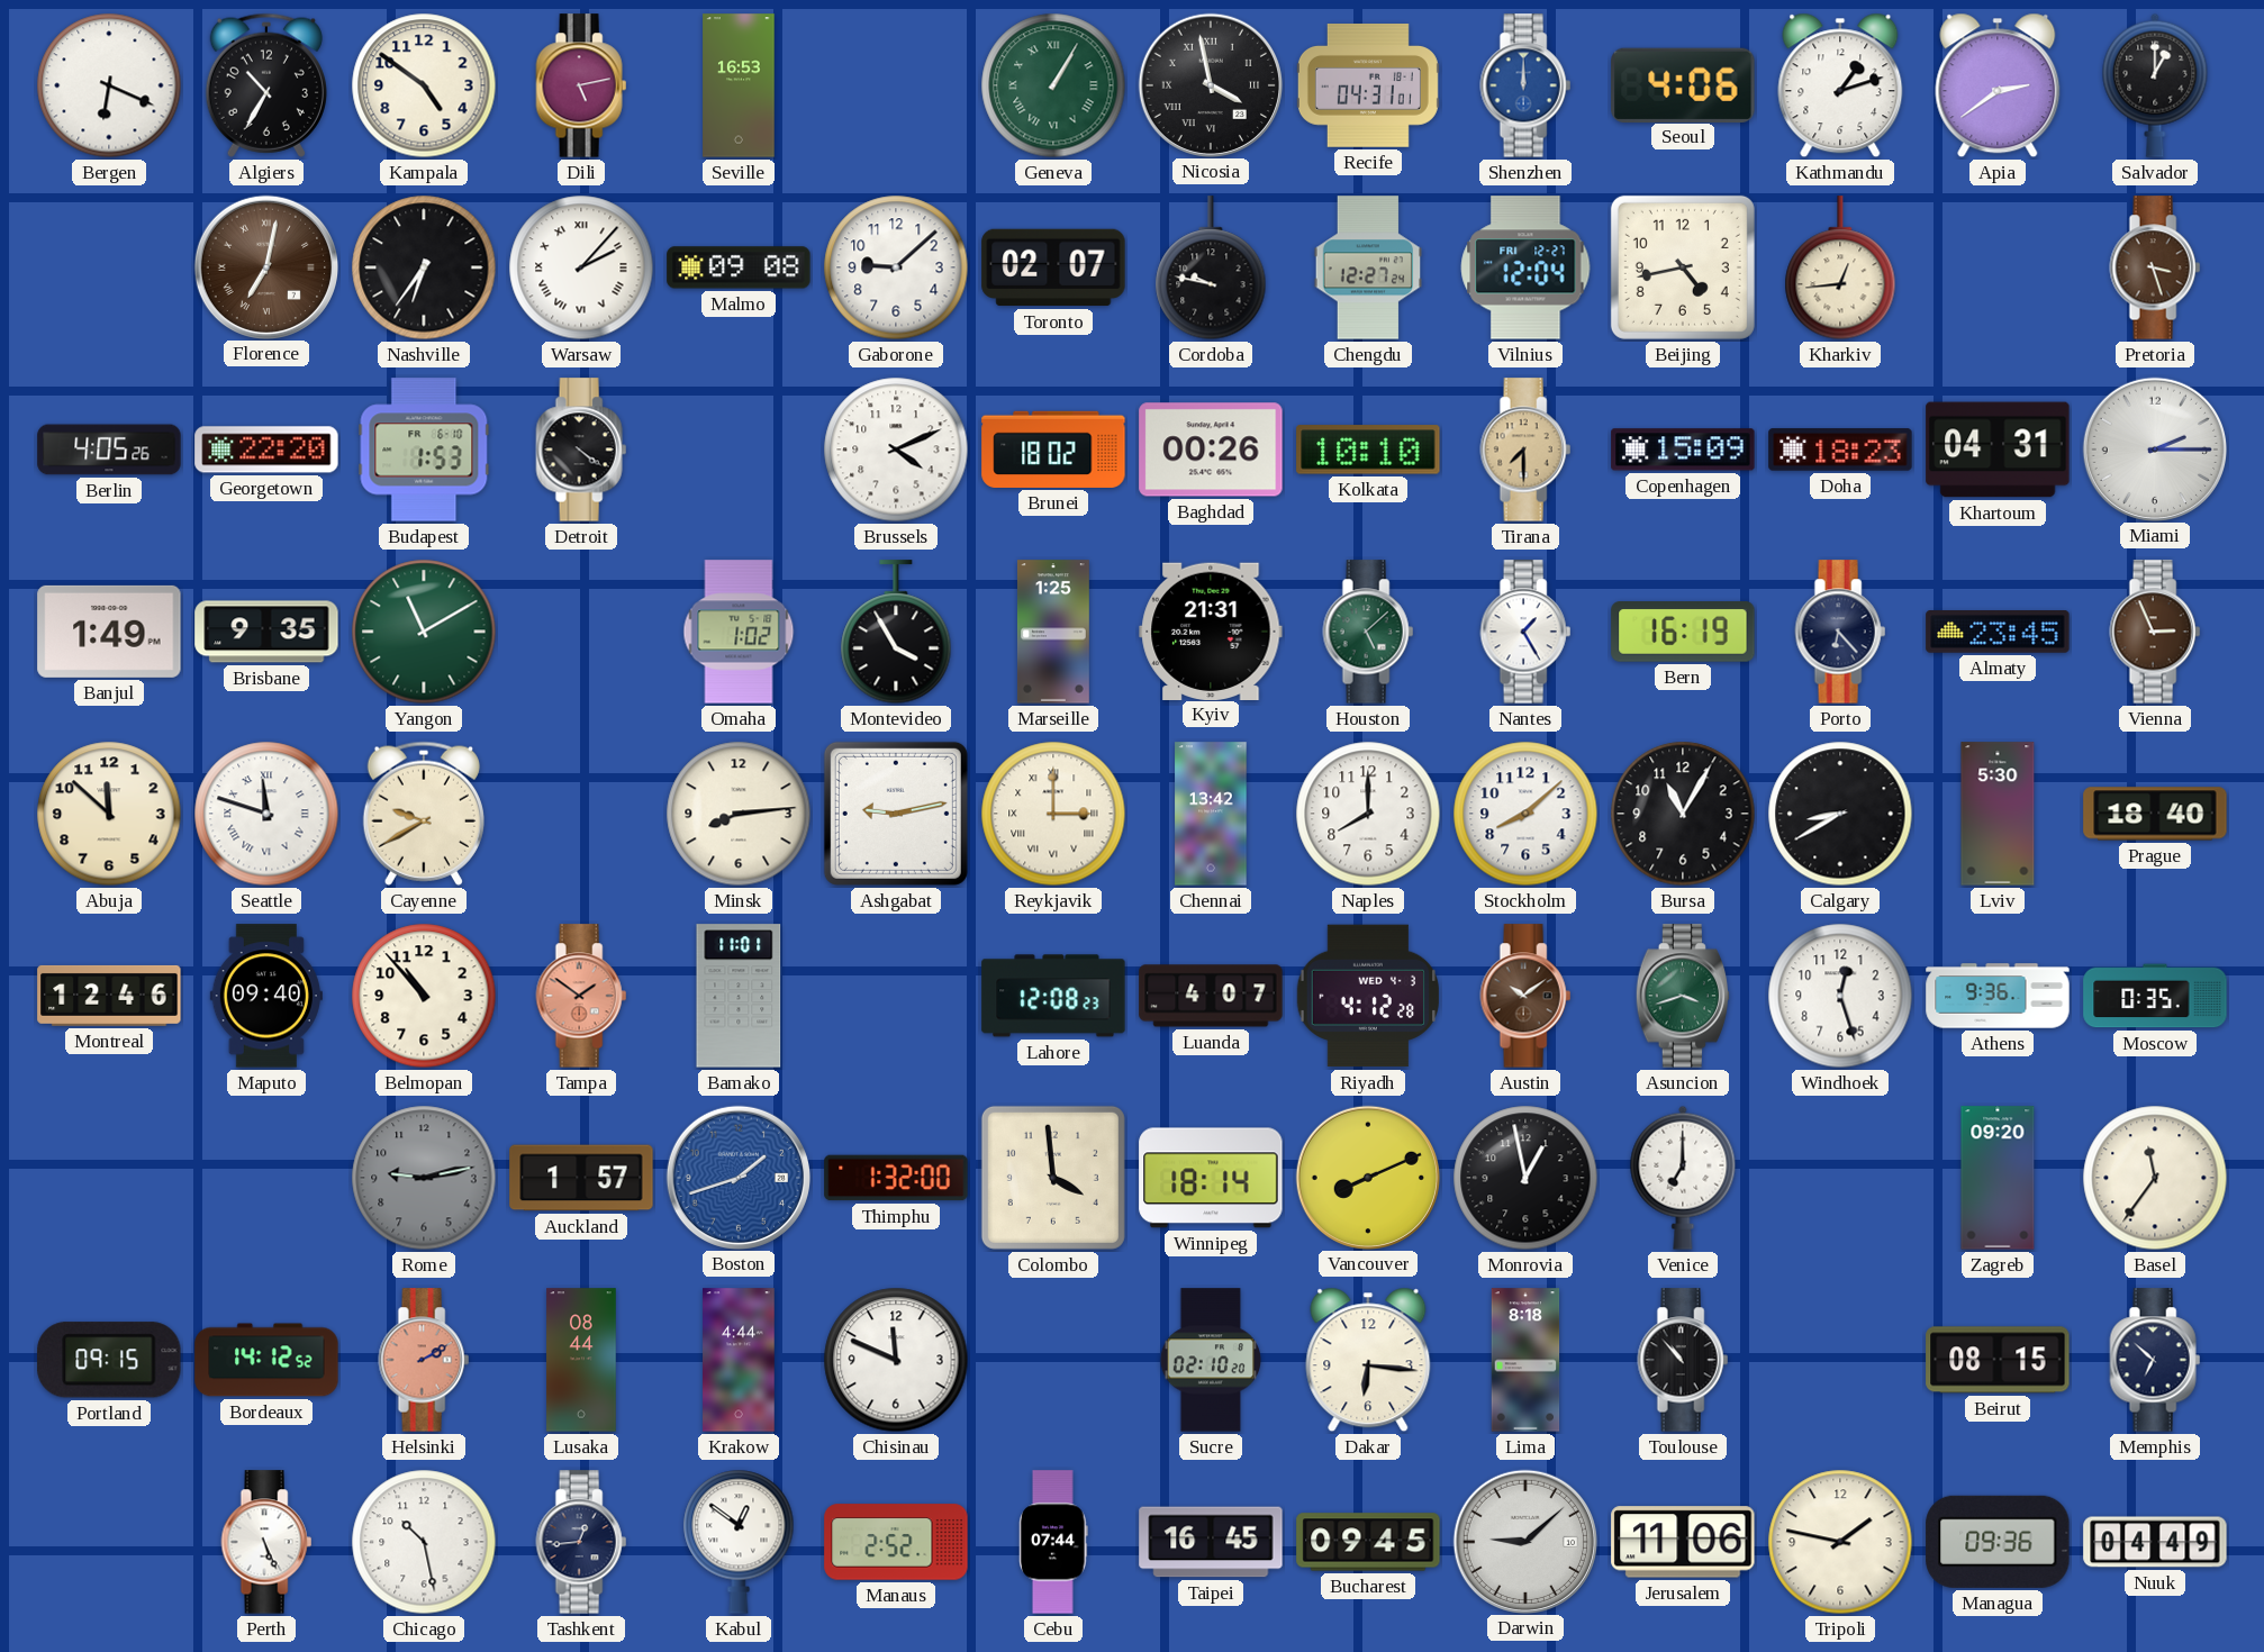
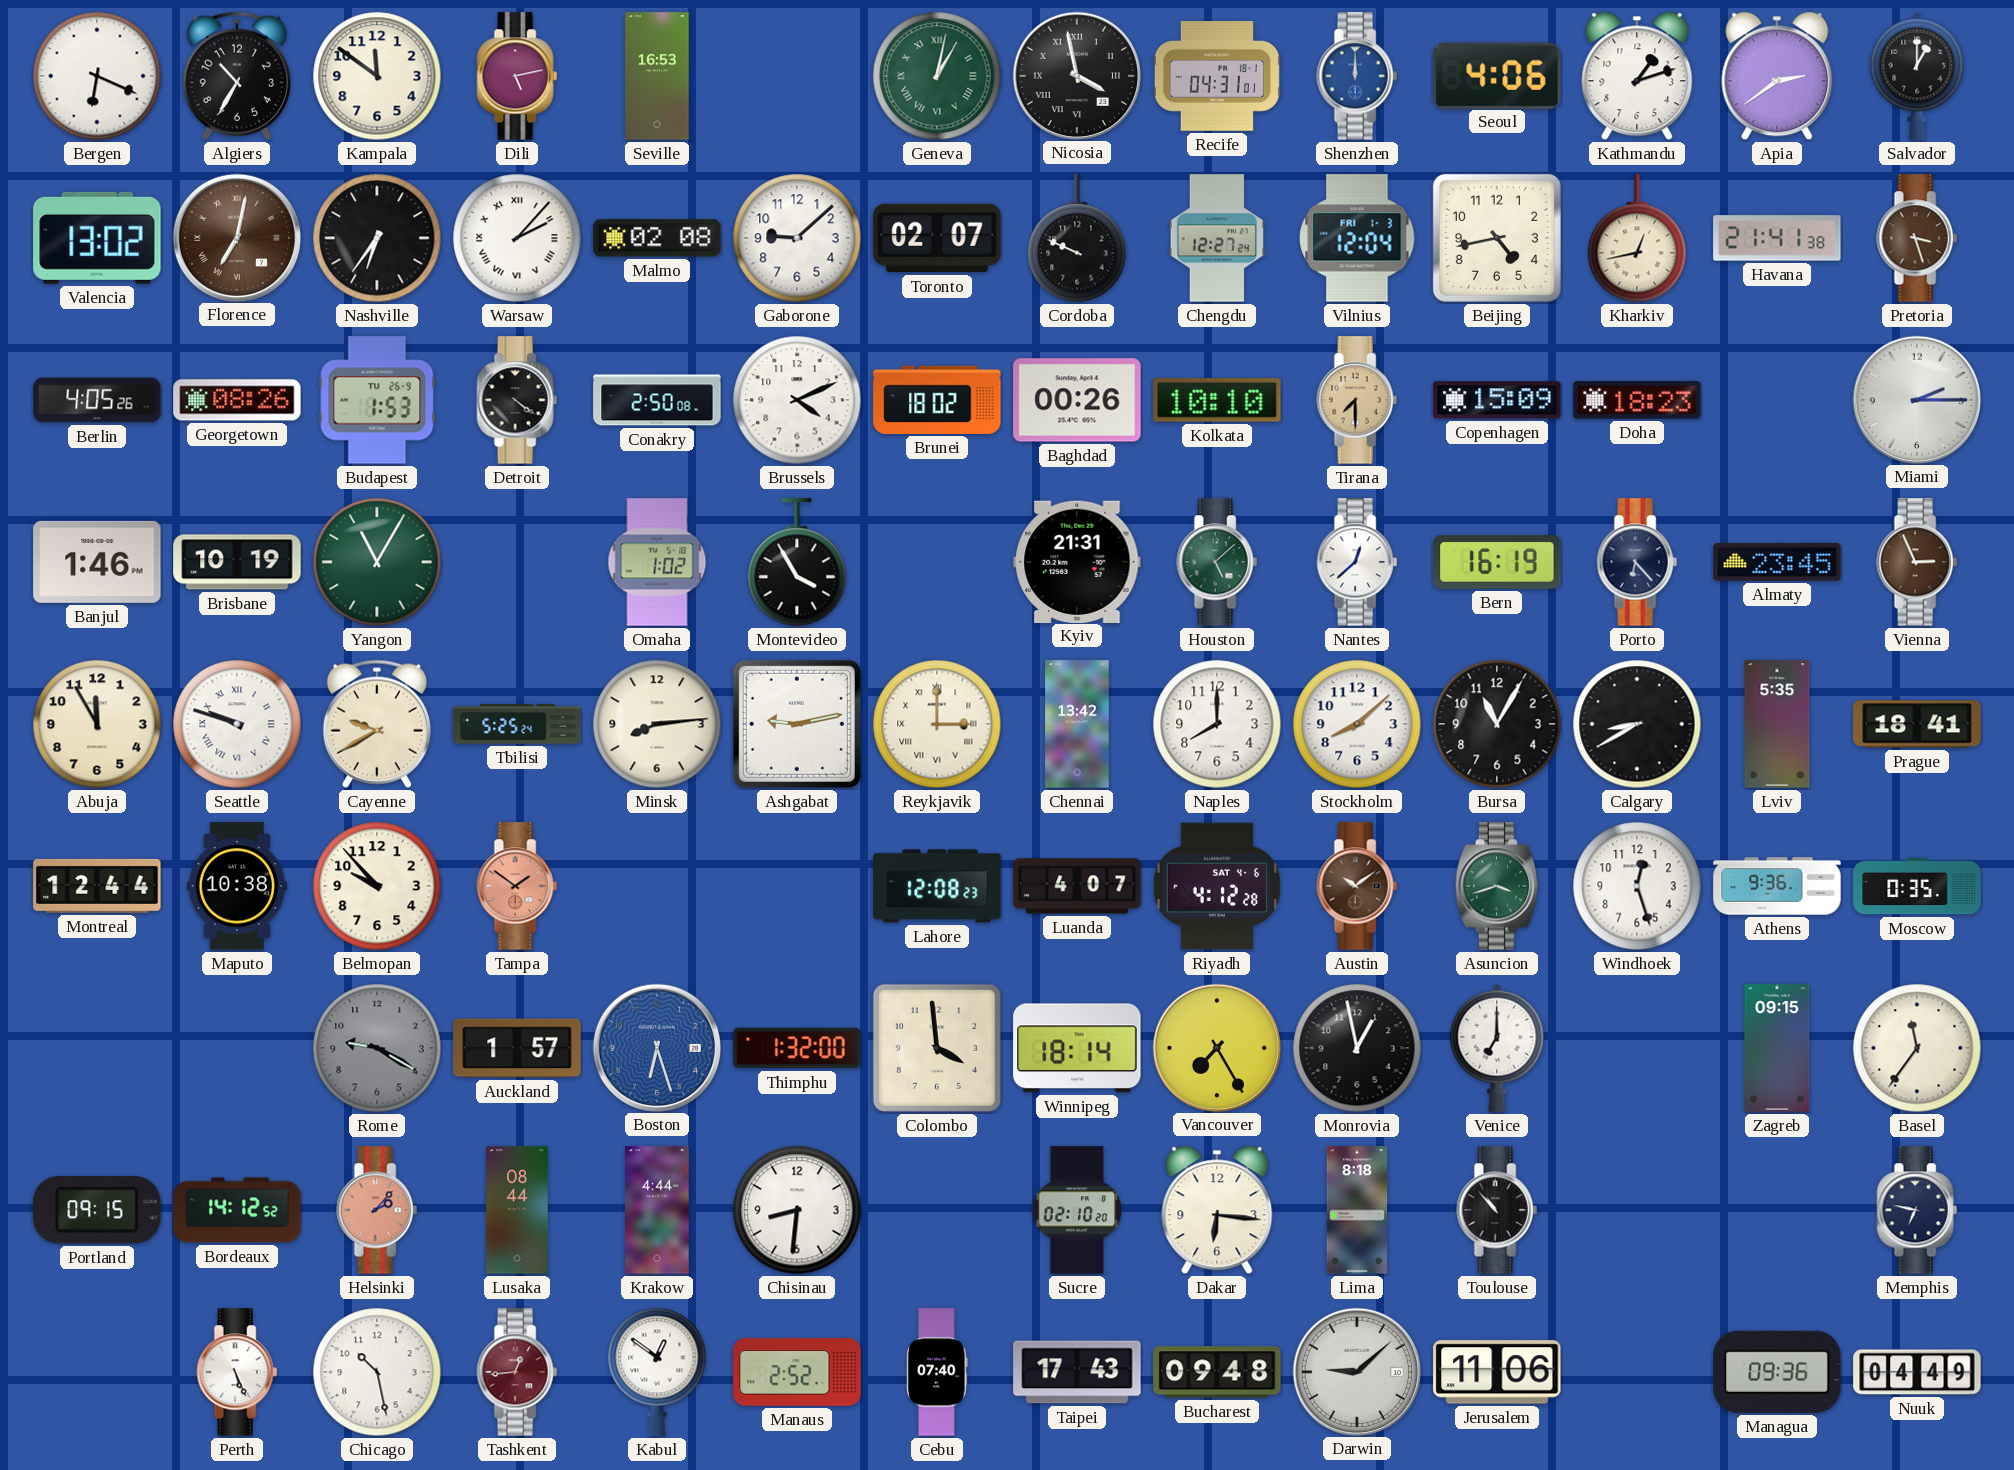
Kampala: 4:51 -> 11:51
Geneva: 1:05 -> 1:02
Valencia: none -> 13:02
Malmo: 09:08 -> 02:08
Cordoba: 9:47 -> 9:49
Vilnius date: FRI 12-27 -> FRI 1-3
Kharkiv: 12:44 -> 12:43
Havana: none -> 21:41
Georgetown: 22:20 -> 08:26
Budapest date: FR 6-10 -> TU 26-9
Conakry: none -> 2:50
Khartoum: 04:31 -> none
Banjul: 1:49 -> 1:46
Brisbane: 9:35 -> 10:19
Yangon: 11:10 -> 11:05
Marseille: 1:25 -> none
Nantes: 1:25 -> 12:38
Abuja: 11:52 -> 11:55
Seattle: 11:48 -> 9:48
Tbilisi: none -> 5:25
Lviv: 5:30 -> 5:35
Prague: 18:40 -> 18:41
Montreal: 12:46 -> 12:44
Maputo: 09:40 -> 10:38
Belmopan: 10:53 -> 9:53
Bamako: 11:01 -> none
Riyadh date: WED 4-3 -> SAT 4-6
Rome: 9:13 -> 9:20
Boston: 1:42 -> 6:27
Vancouver: 8:11 -> 7:25
Zagreb: 09:20 -> 09:15
Helsinki: 2:10 -> 2:07
Chisinau: 11:49 -> 8:31
Beirut: 08:15 -> none
Memphis: 6:52 -> 6:47
Tashkent dial: navy -> burgundy
Cebu: 07:44 -> 07:40
Taipei: 16:45 -> 17:43
Bucharest: 09:45 -> 09:48
Tripoli: 1:47 -> none
